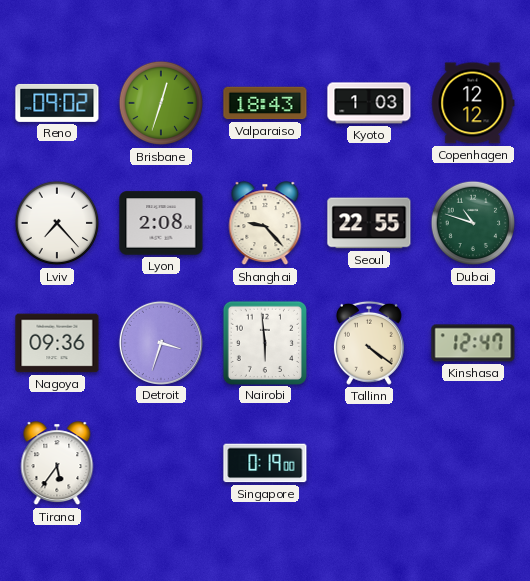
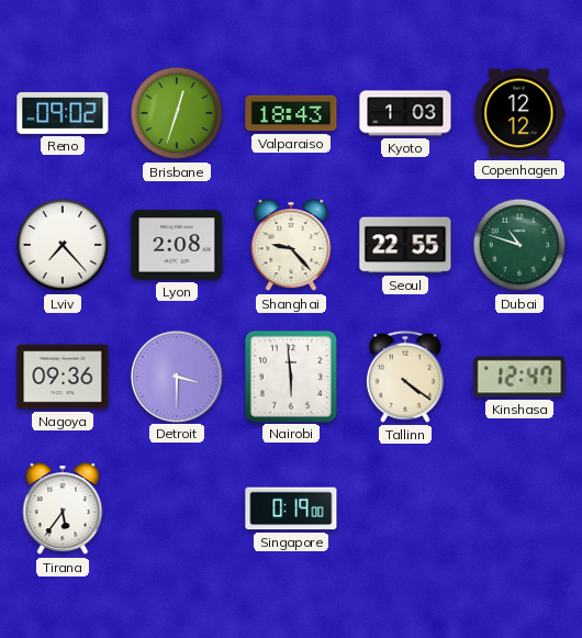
Detroit: 3:33 -> 3:30
